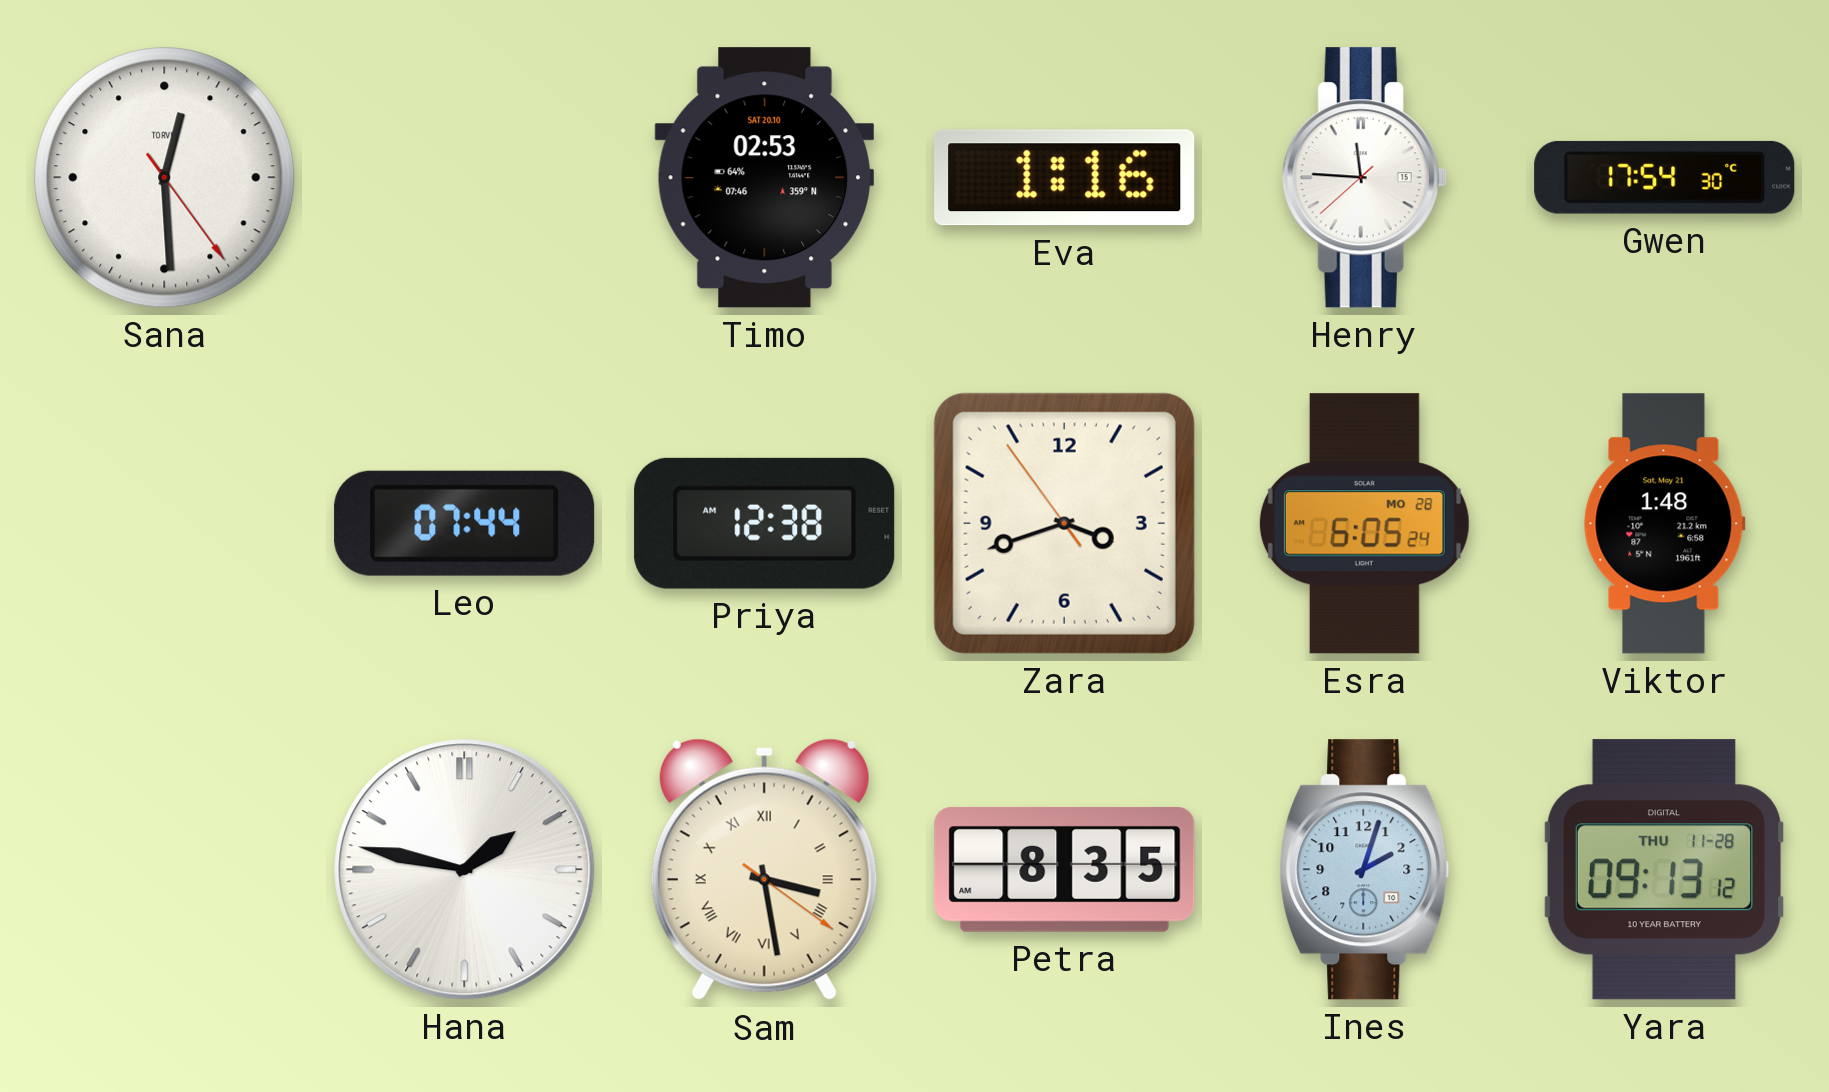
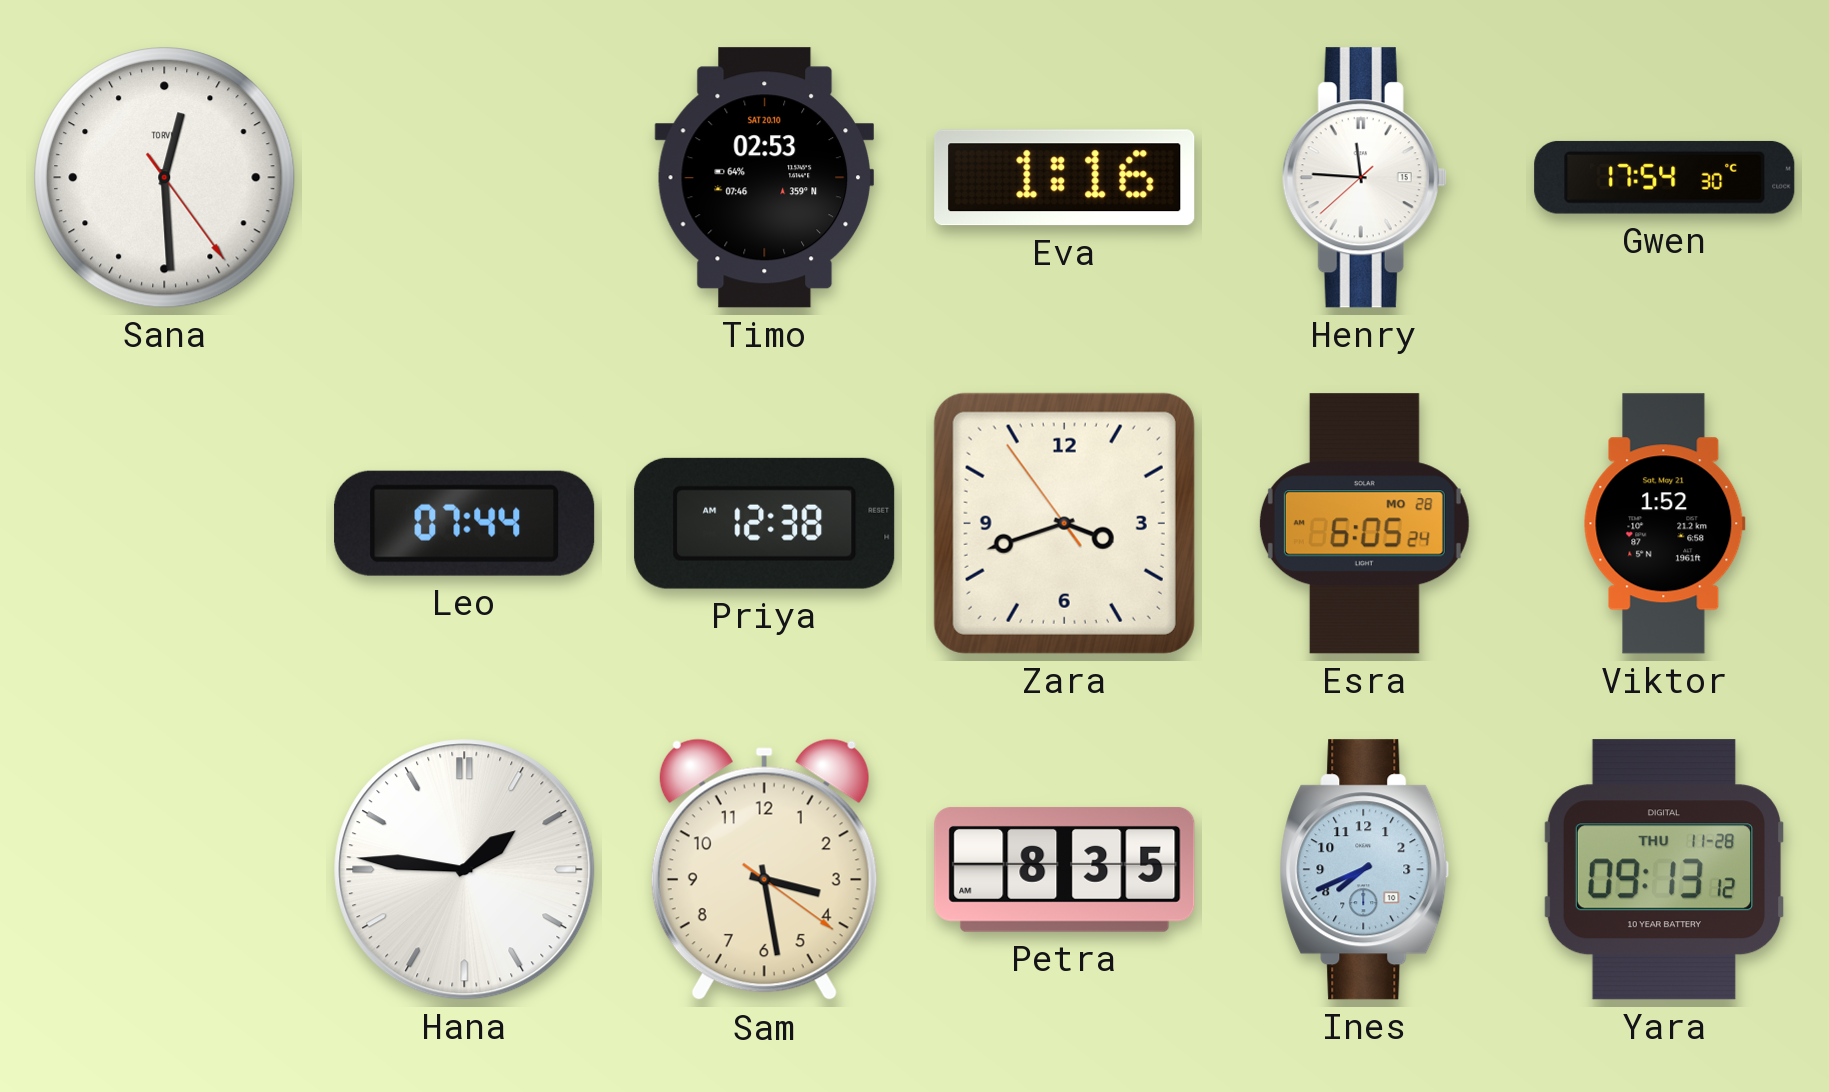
Viktor: 1:48 -> 1:52
Hana: 1:47 -> 1:46
Sam numerals: Roman -> Arabic
Ines: 2:03 -> 7:41
